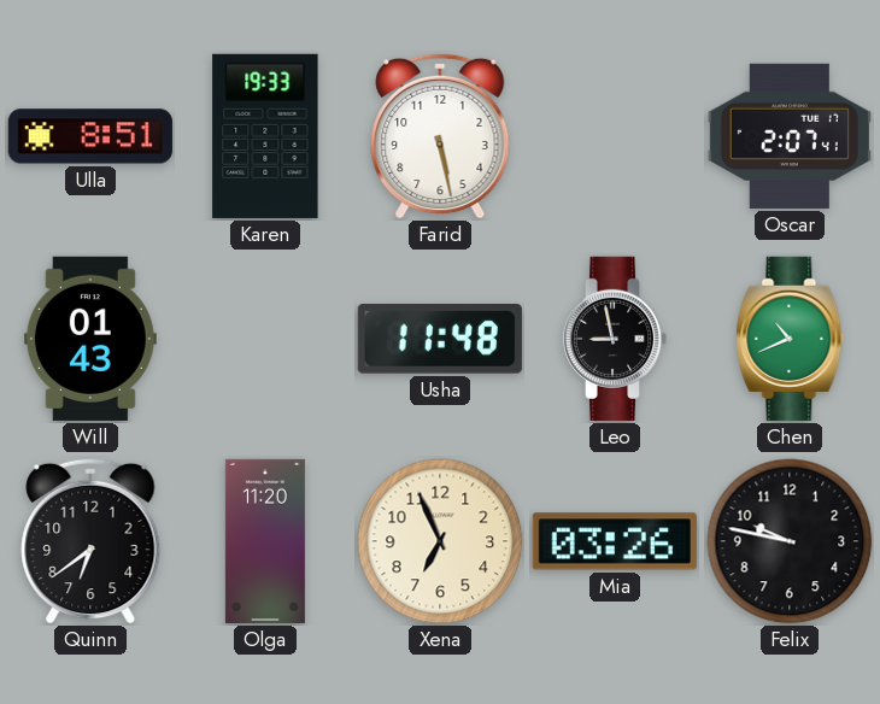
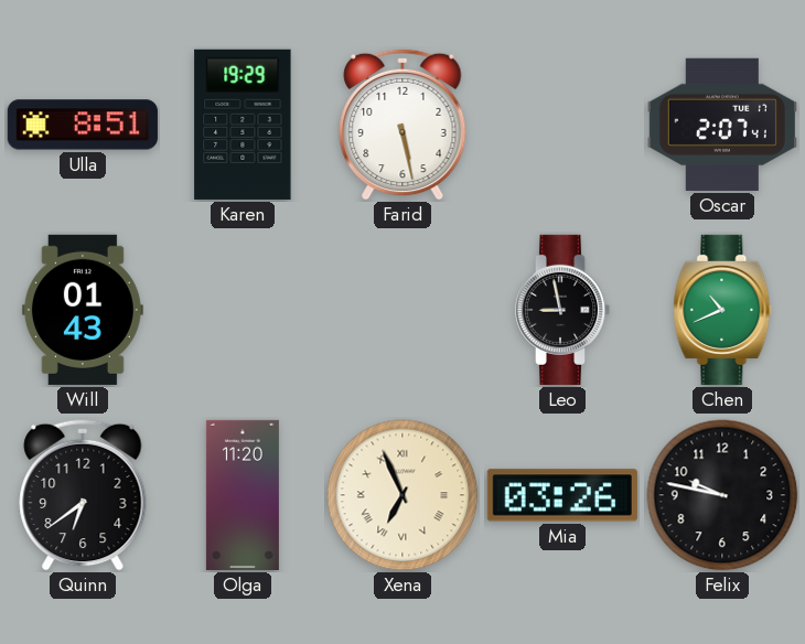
Karen: 19:33 -> 19:29
Usha: 11:48 -> none
Xena numerals: Arabic -> Roman
